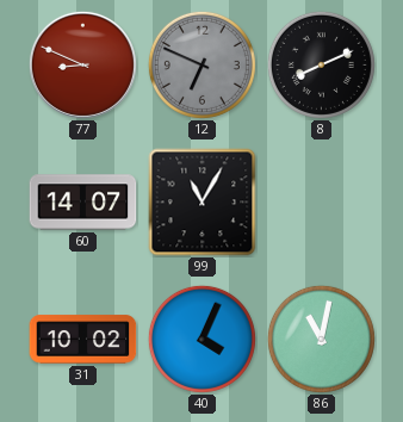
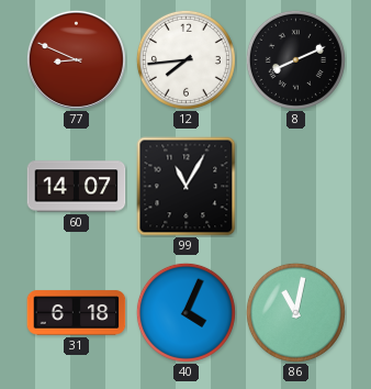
12: 6:49 -> 7:44
12 dial: grey -> white
31: 10:02 -> 6:18
